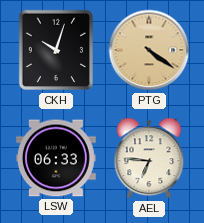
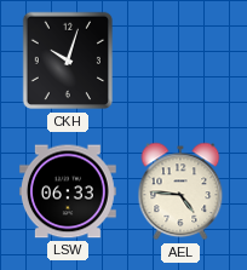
PTG: 4:21 -> none
AEL: 6:46 -> 4:46
